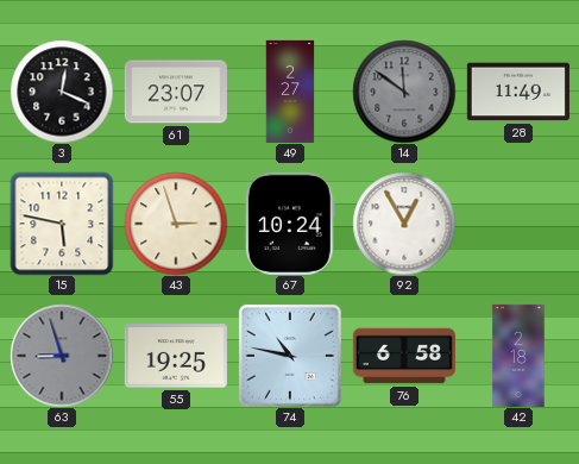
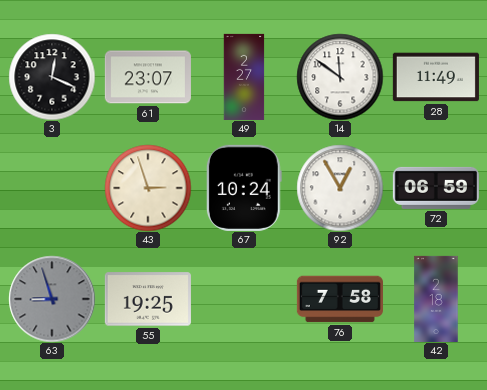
14 dial: grey -> white
15: 5:47 -> none
72: none -> 06:59
74: 10:47 -> none
76: 6:58 -> 7:58
